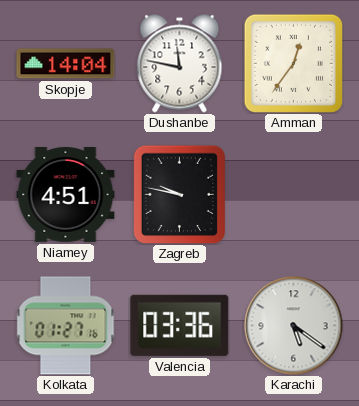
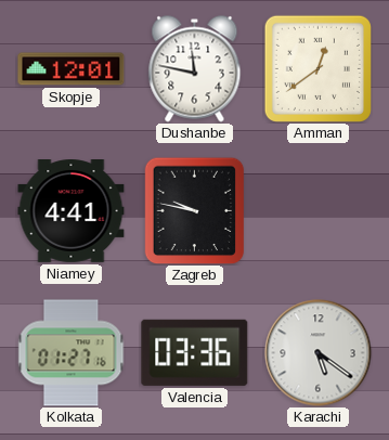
Skopje: 14:04 -> 12:01
Amman: 12:36 -> 12:39
Niamey: 4:51 -> 4:41
